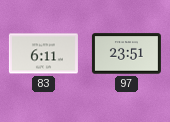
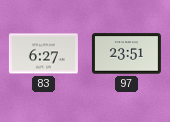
83: 6:11 -> 6:27
